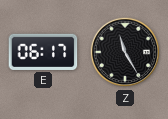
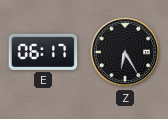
Z: 11:25 -> 6:25
